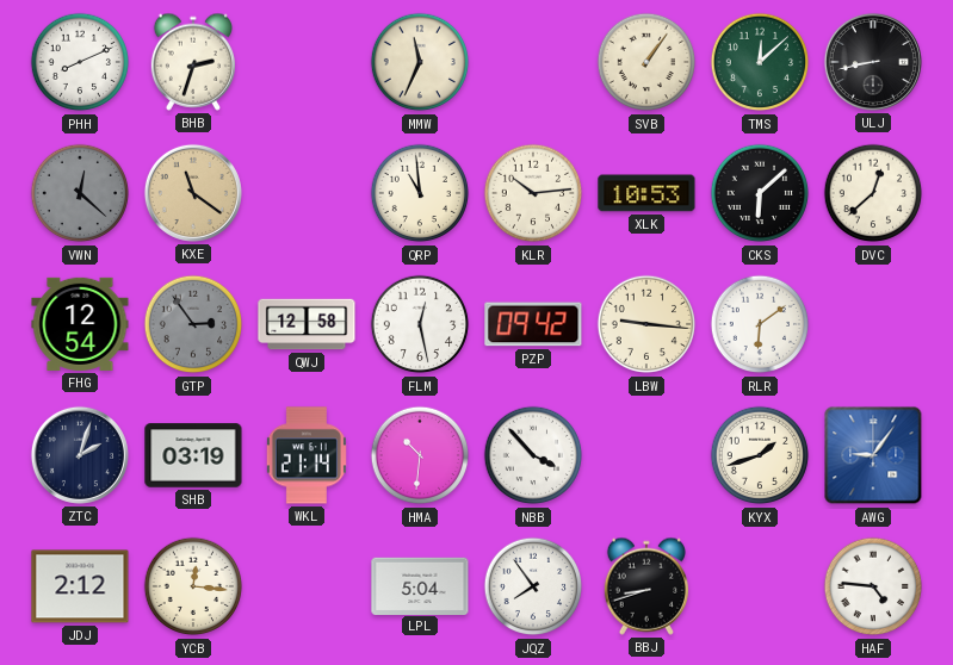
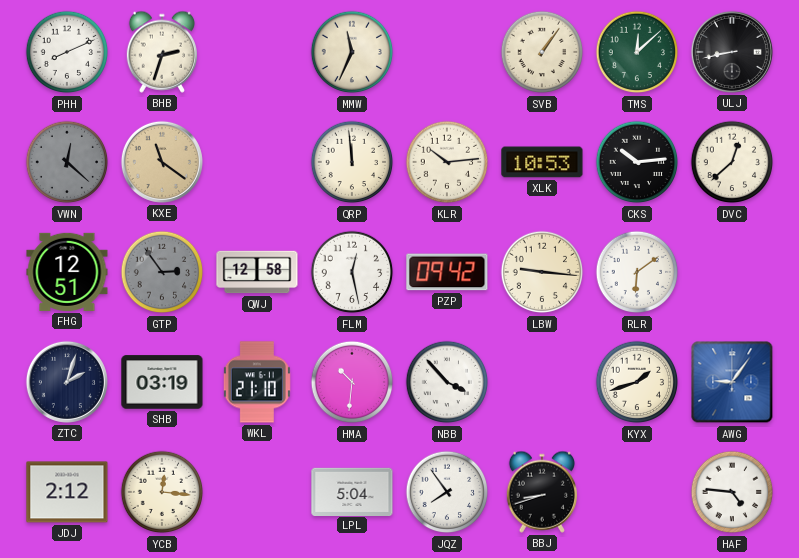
QRP: 10:59 -> 11:59
CKS: 6:08 -> 10:14
FHG: 12:54 -> 12:51
WKL: 21:14 -> 21:10
